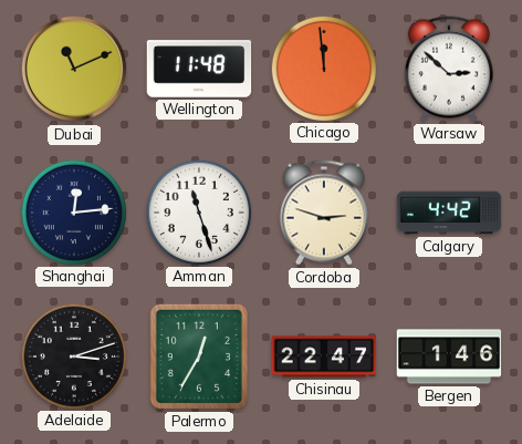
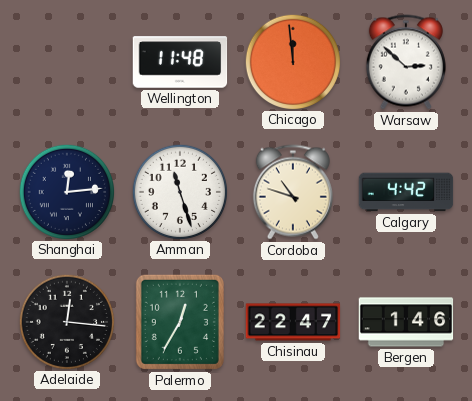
Dubai: 11:11 -> none
Cordoba: 2:48 -> 10:48
Adelaide: 3:12 -> 12:16
